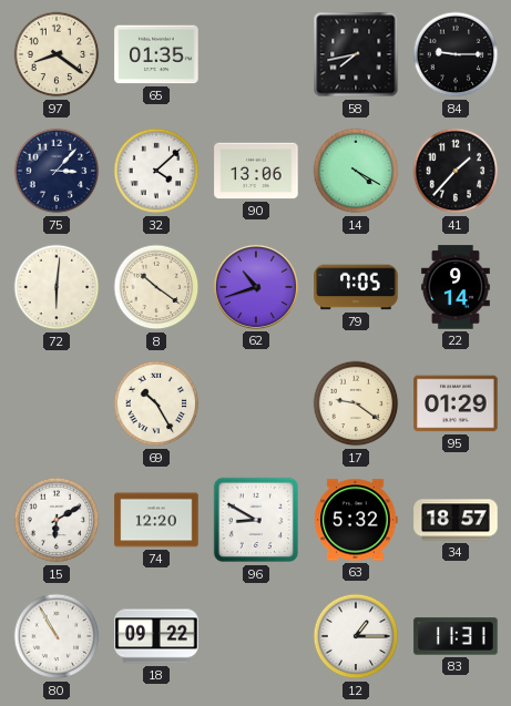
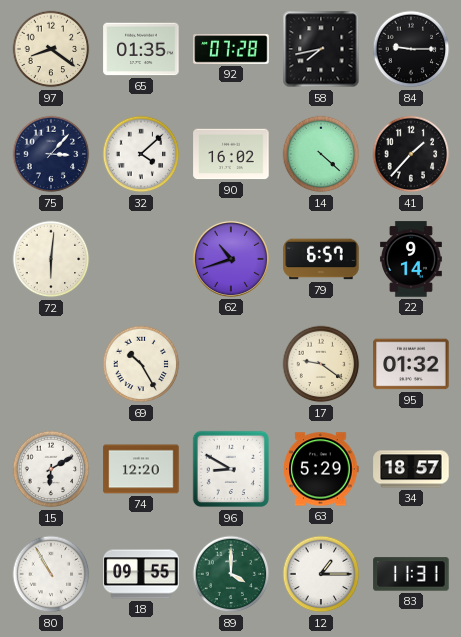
92: none -> 07:28
90: 13:06 -> 16:02
14: 4:20 -> 4:22
8: 10:21 -> none
79: 7:05 -> 6:57
95: 01:29 -> 01:32
63: 5:32 -> 5:29
18: 09:22 -> 09:55
89: none -> 4:00
